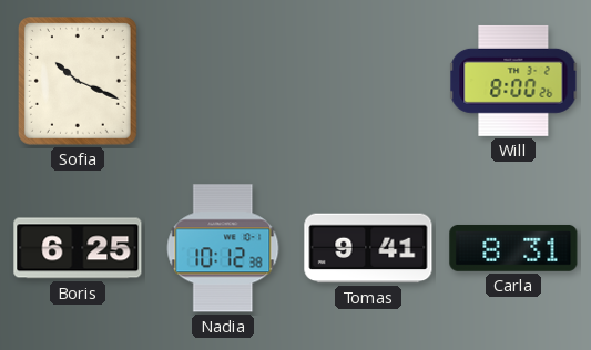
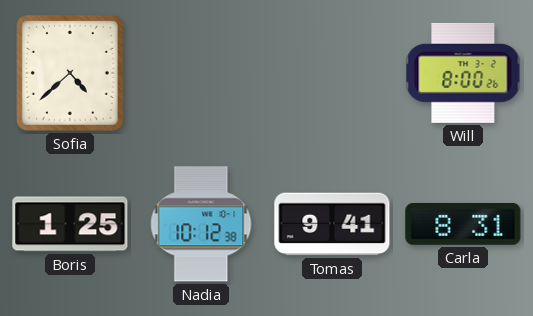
Sofia: 10:19 -> 4:38
Boris: 6:25 -> 1:25
